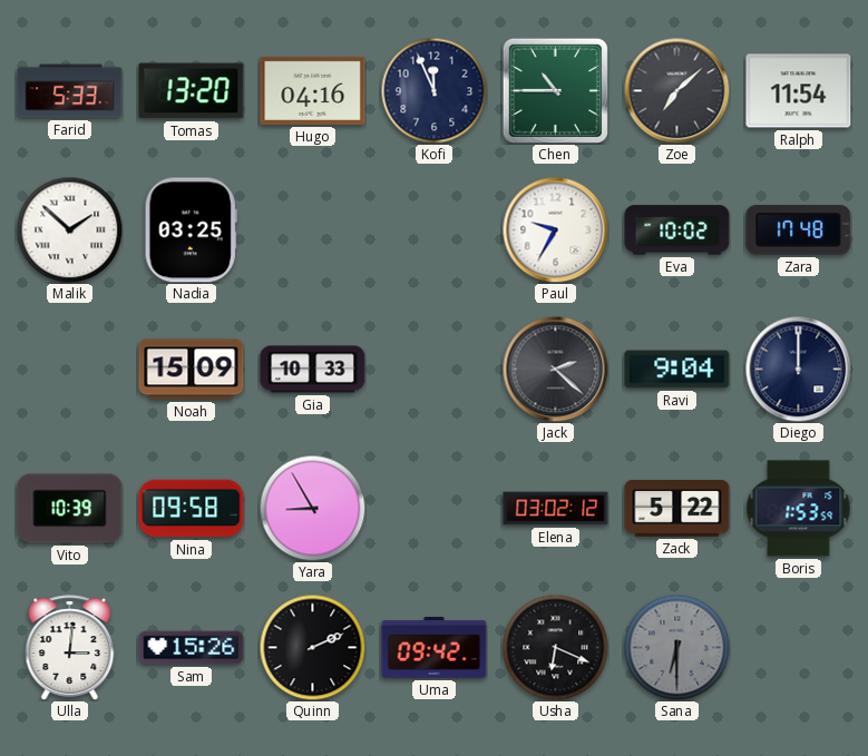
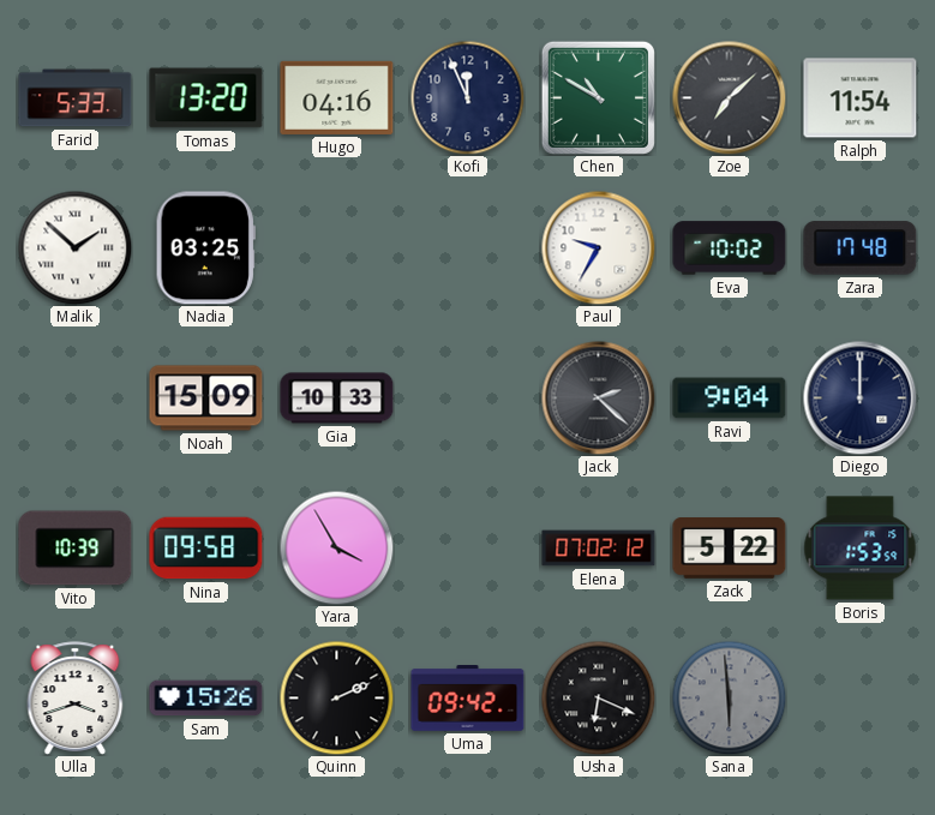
Chen: 10:45 -> 10:50
Yara: 8:55 -> 3:55
Elena: 03:02 -> 07:02
Ulla: 3:01 -> 3:42
Sana: 6:30 -> 5:59
